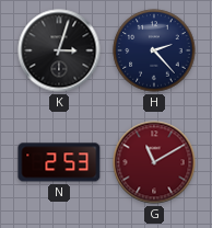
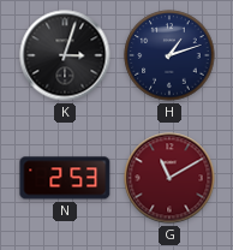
H: 2:23 -> 1:12
